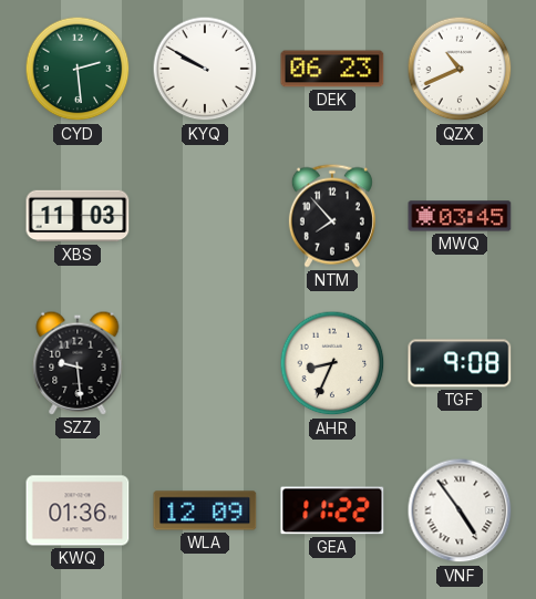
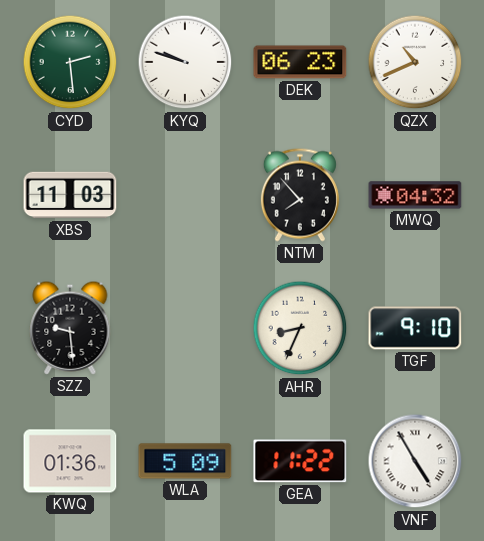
KYQ: 9:50 -> 9:48
MWQ: 03:45 -> 04:32
TGF: 9:08 -> 9:10
WLA: 12:09 -> 5:09
VNF: 4:54 -> 4:55
